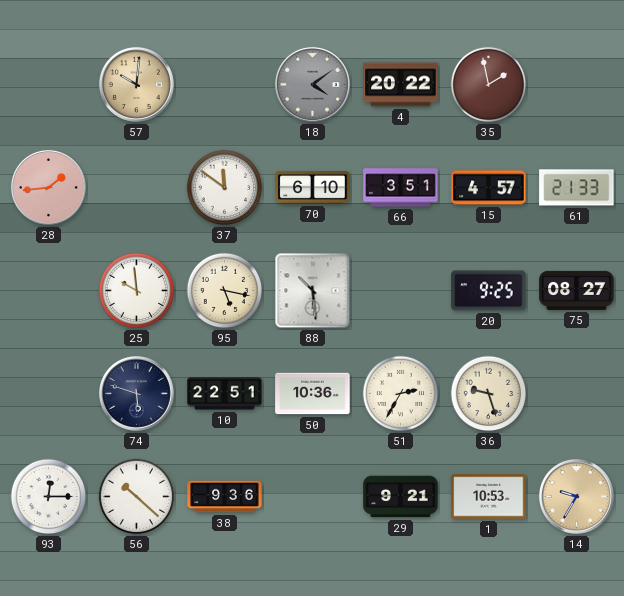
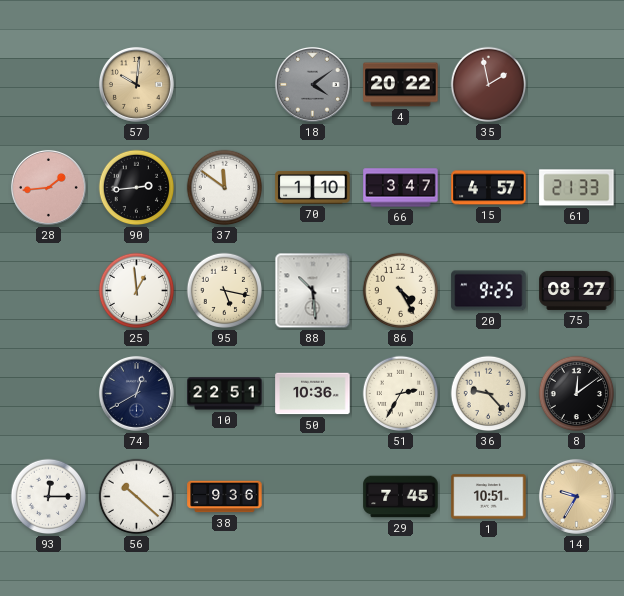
90: none -> 2:44
70: 6:10 -> 1:10
66: 3:51 -> 3:47
25: 9:59 -> 12:59
86: none -> 4:25
74: 5:48 -> 12:40
36: 9:27 -> 9:23
8: none -> 12:09
29: 9:21 -> 7:45
1: 10:53 -> 10:51
